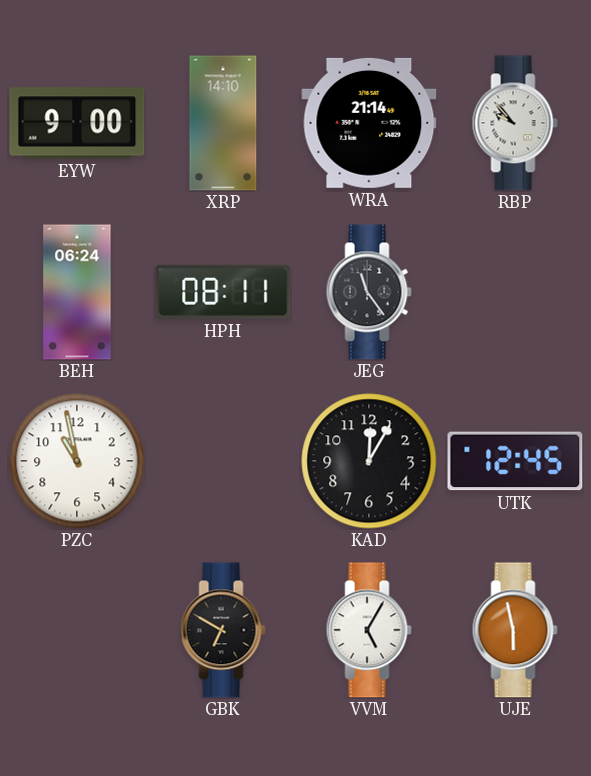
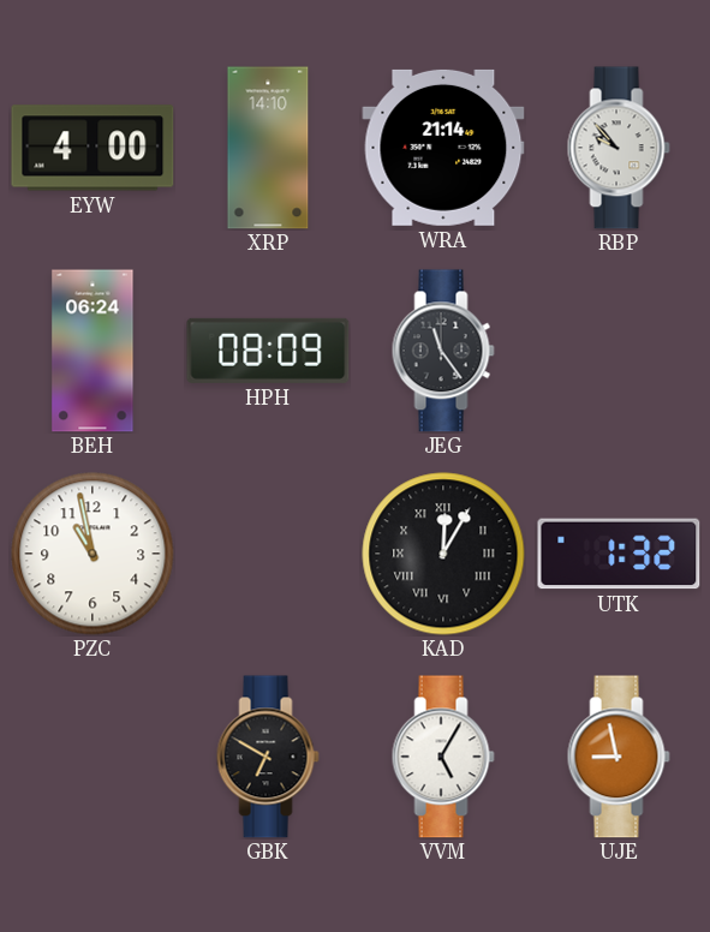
EYW: 9:00 -> 4:00
HPH: 08:11 -> 08:09
KAD numerals: Arabic -> Roman
UTK: 12:45 -> 1:32
UJE: 5:58 -> 8:58
